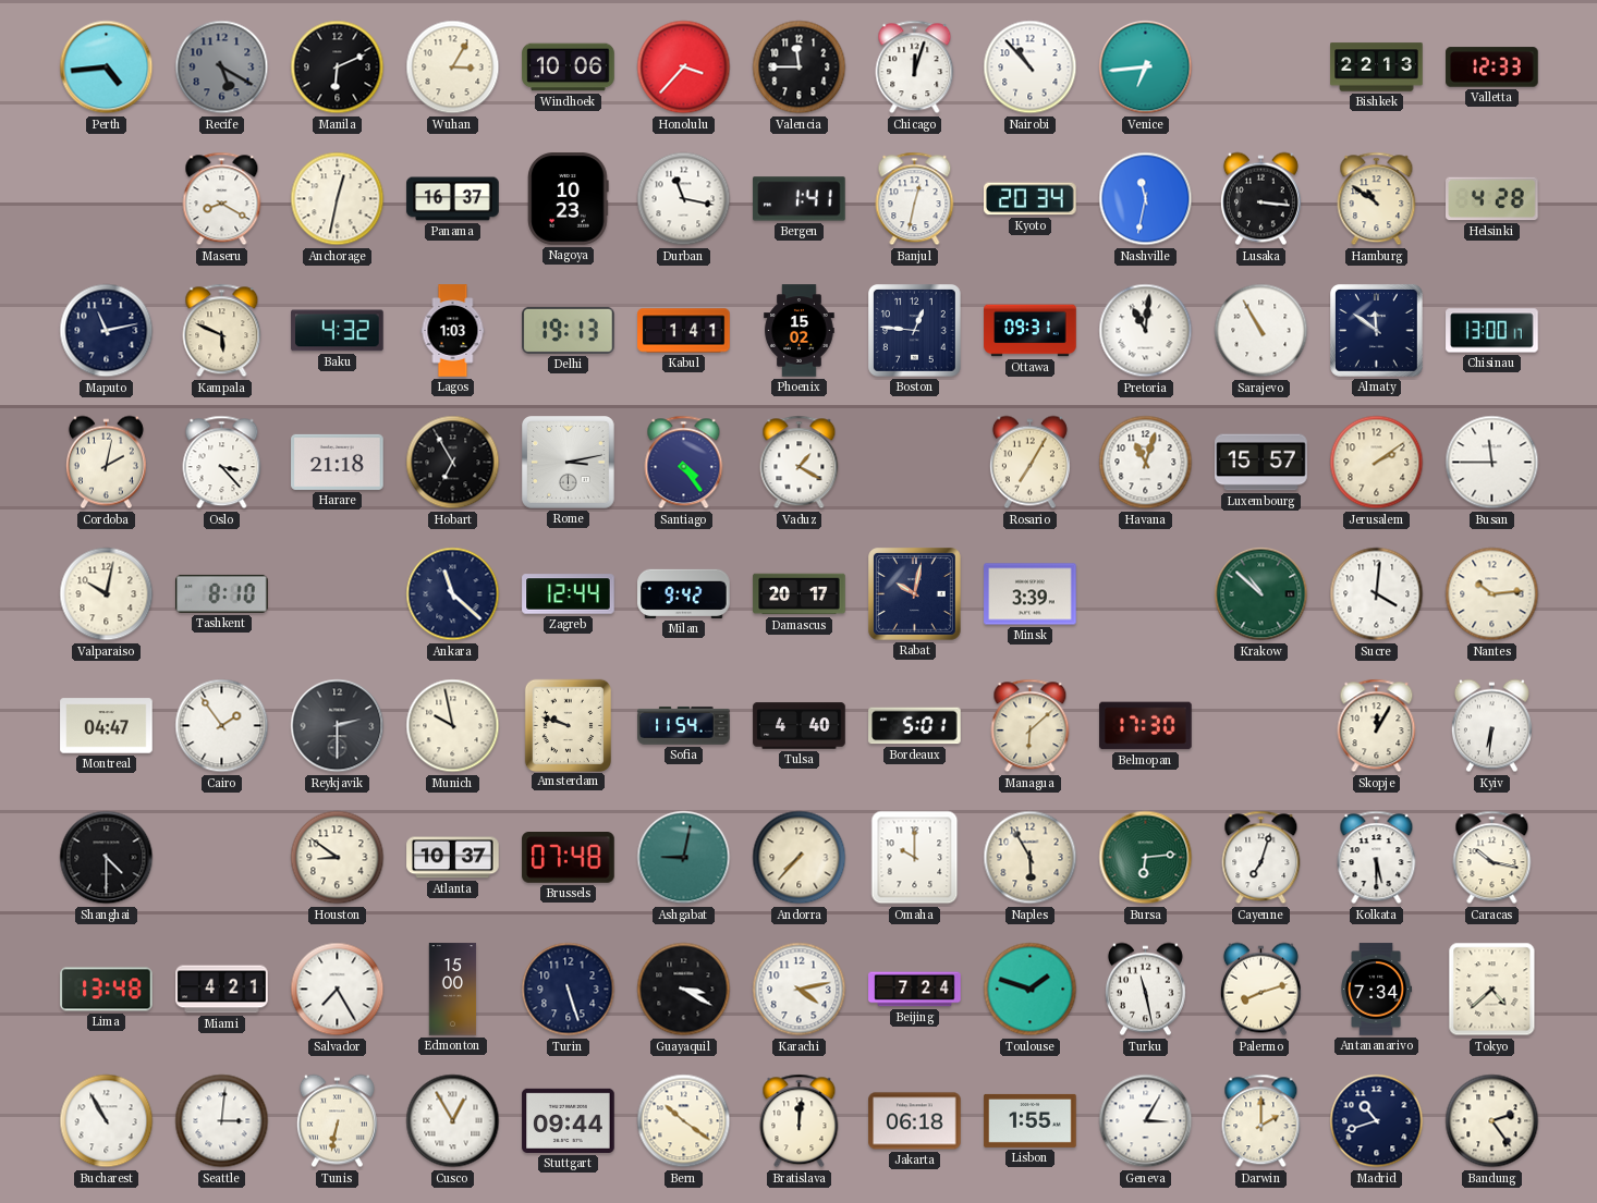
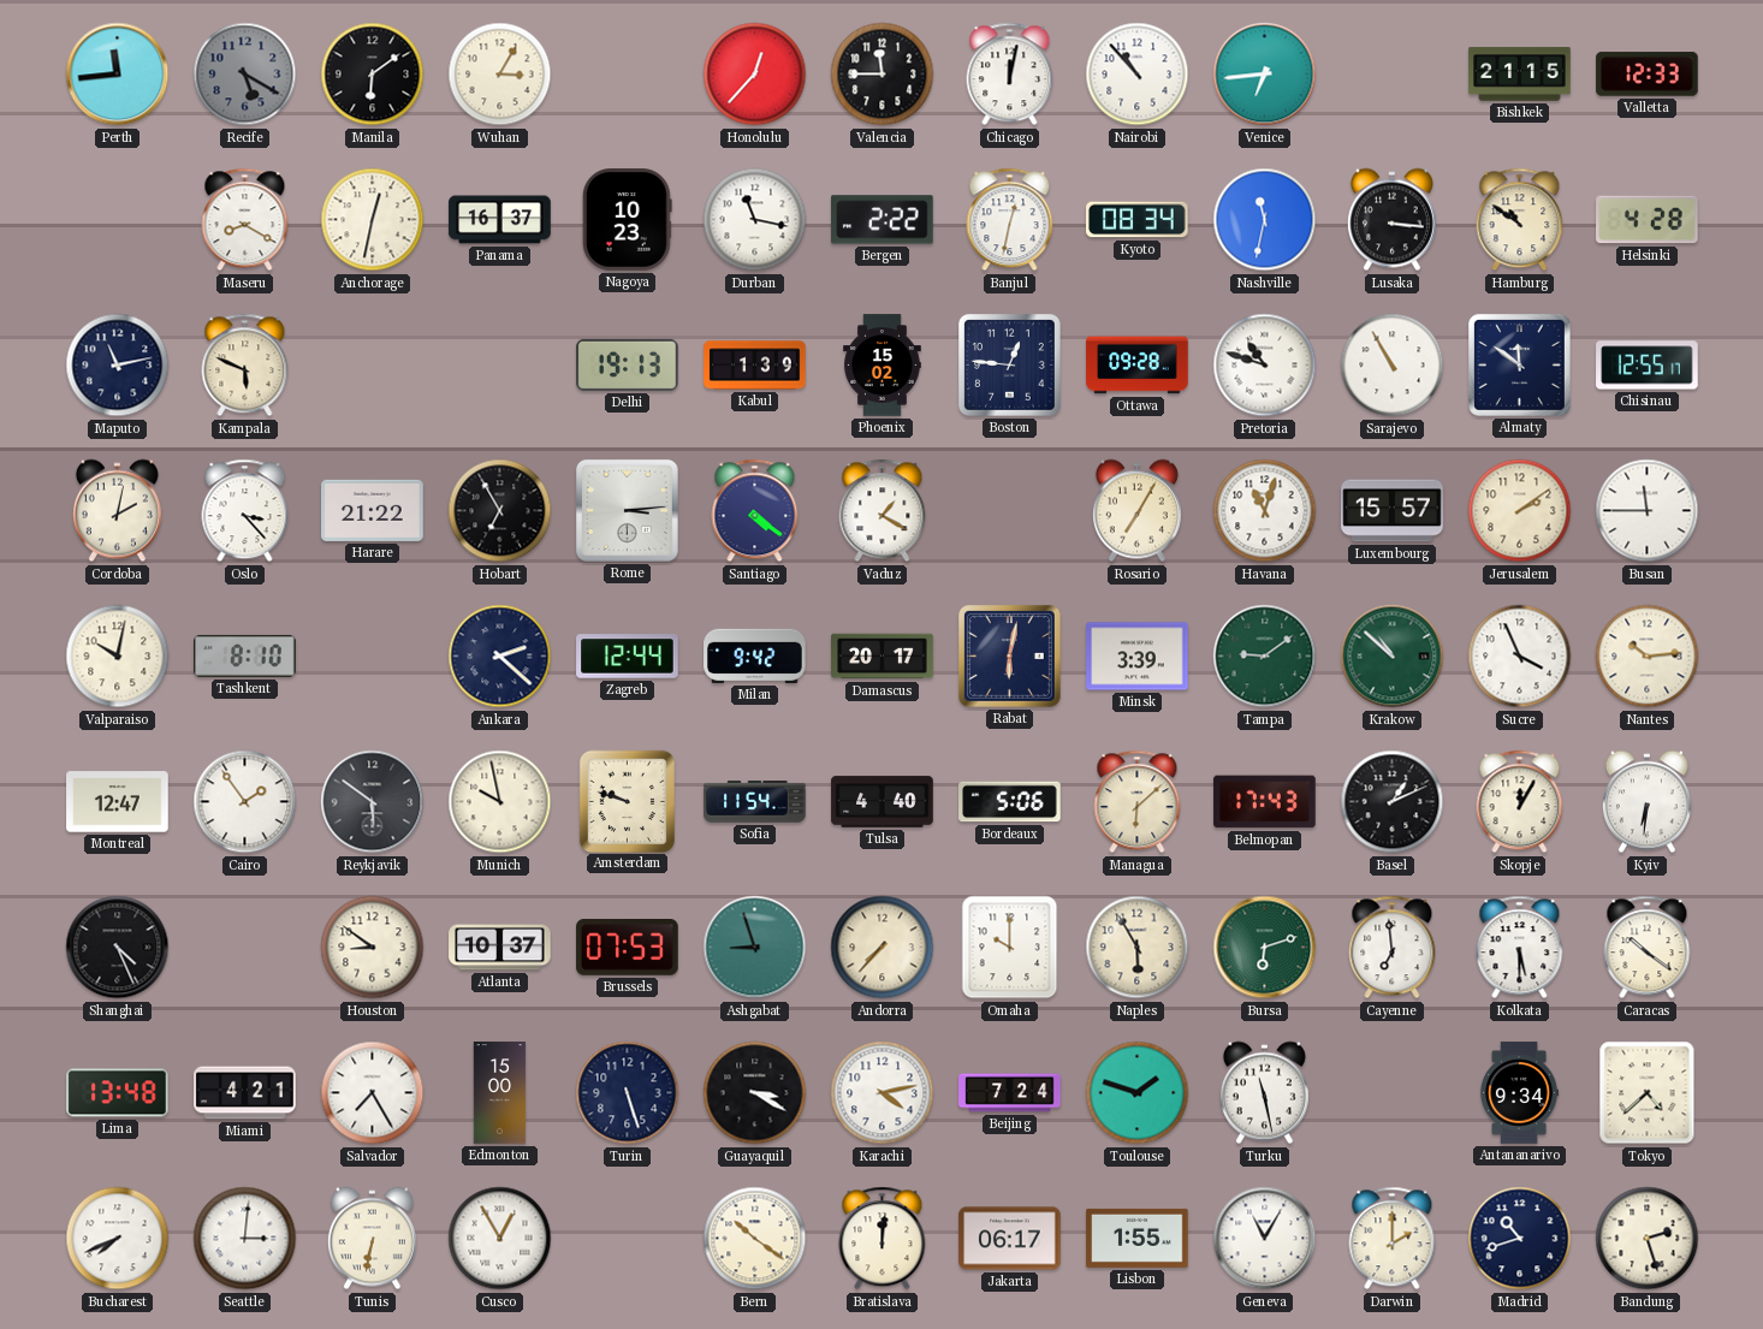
Perth: 4:44 -> 11:44
Manila: 6:11 -> 6:09
Windhoek: 10:06 -> none
Honolulu: 3:37 -> 12:37
Chicago: 12:03 -> 12:02
Bishkek: 22:13 -> 21:15
Bergen: 1:41 -> 2:22
Kyoto: 20:34 -> 08:34
Baku: 4:32 -> none
Lagos: 1:03 -> none
Kabul: 1:41 -> 1:39
Ottawa: 09:31 -> 09:28
Pretoria: 11:01 -> 10:48
Chisinau: 13:00 -> 12:55
Harare: 21:18 -> 21:22
Rome: 3:13 -> 3:14
Santiago: 4:24 -> 4:21
Ankara: 11:22 -> 2:22
Rabat: 10:02 -> 6:02
Tampa: none -> 9:09
Sucre: 4:01 -> 3:56
Montreal: 04:47 -> 12:47
Reykjavik: 2:30 -> 5:51
Bordeaux: 5:01 -> 5:06
Belmopan: 17:30 -> 17:43
Basel: none -> 1:11
Shanghai: 4:30 -> 4:26
Brussels: 07:48 -> 07:53
Ashgabat: 9:02 -> 8:57
Bursa: 6:14 -> 6:12
Cayenne: 7:03 -> 6:59
Caracas: 10:17 -> 10:21
Palermo: 8:12 -> none
Antananarivo: 7:34 -> 9:34
Bucharest: 10:55 -> 7:41
Stuttgart: 09:44 -> none
Jakarta: 06:18 -> 06:17
Geneva: 3:05 -> 11:05
Bandung: 2:24 -> 2:27
